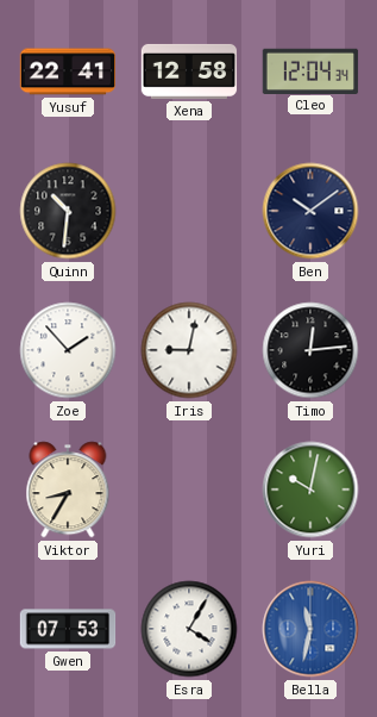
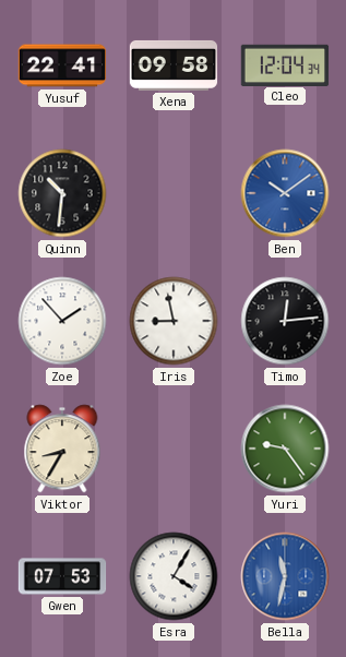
Xena: 12:58 -> 09:58
Ben dial: navy -> blue
Iris: 9:02 -> 8:58
Yuri: 10:02 -> 9:24
